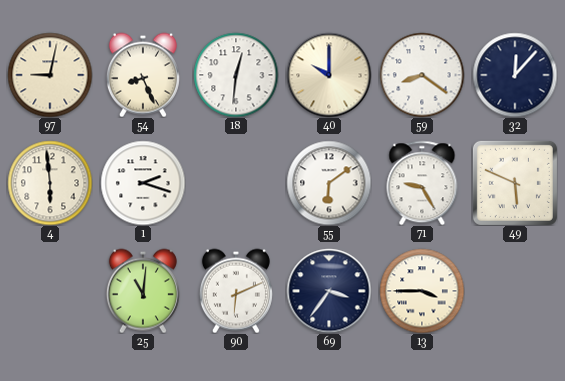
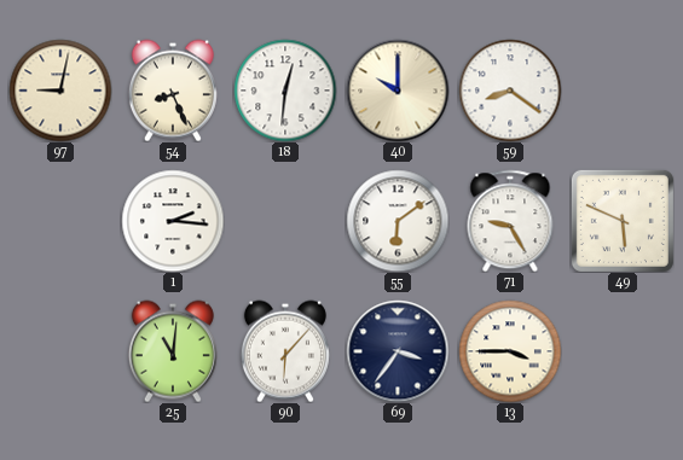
32: 12:07 -> none
4: 5:59 -> none
1: 2:18 -> 2:16
90: 6:11 -> 6:07
